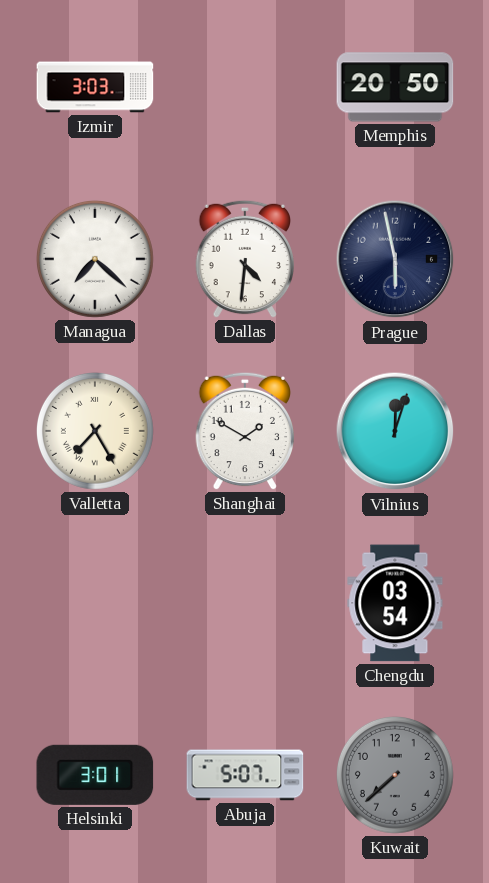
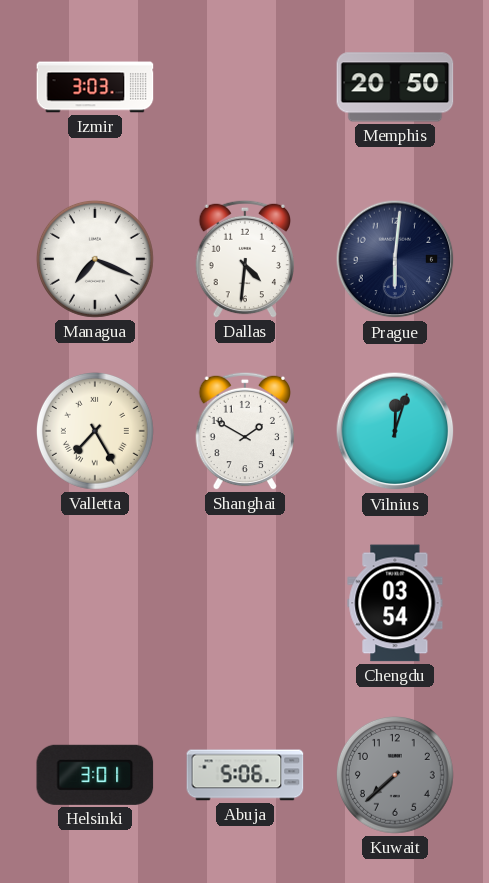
Managua: 7:22 -> 7:19
Prague: 5:58 -> 6:01
Abuja: 5:07 -> 5:06
